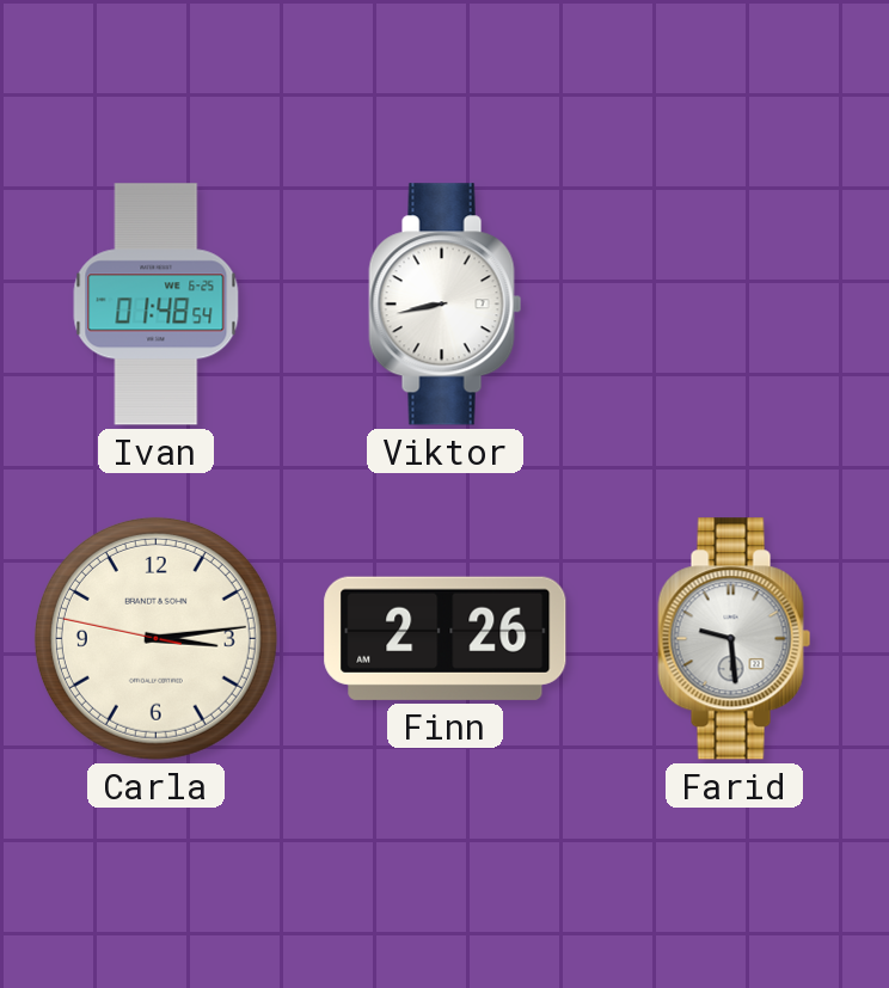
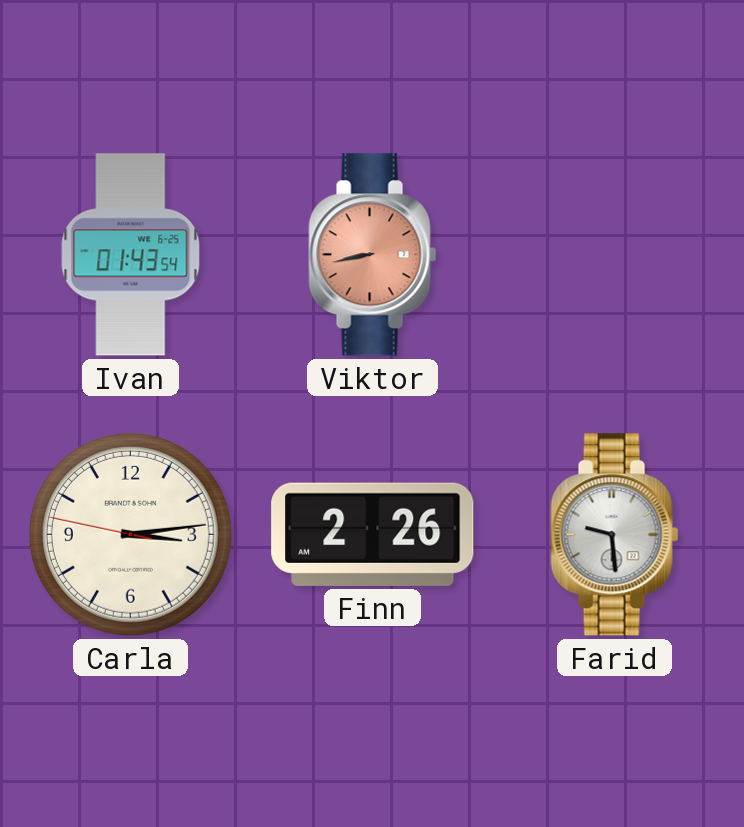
Ivan: 01:48 -> 01:43
Viktor dial: white -> salmon
